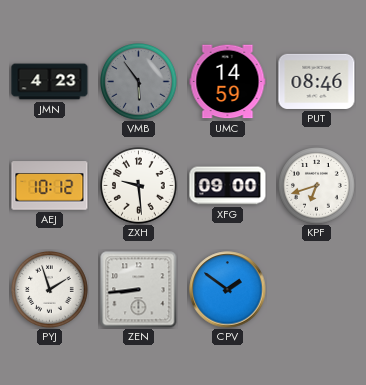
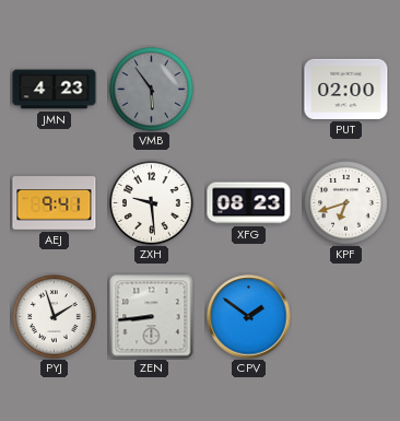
UMC: 14:59 -> none
PUT: 08:46 -> 02:00
AEJ: 10:12 -> 9:41
XFG: 09:00 -> 08:23
